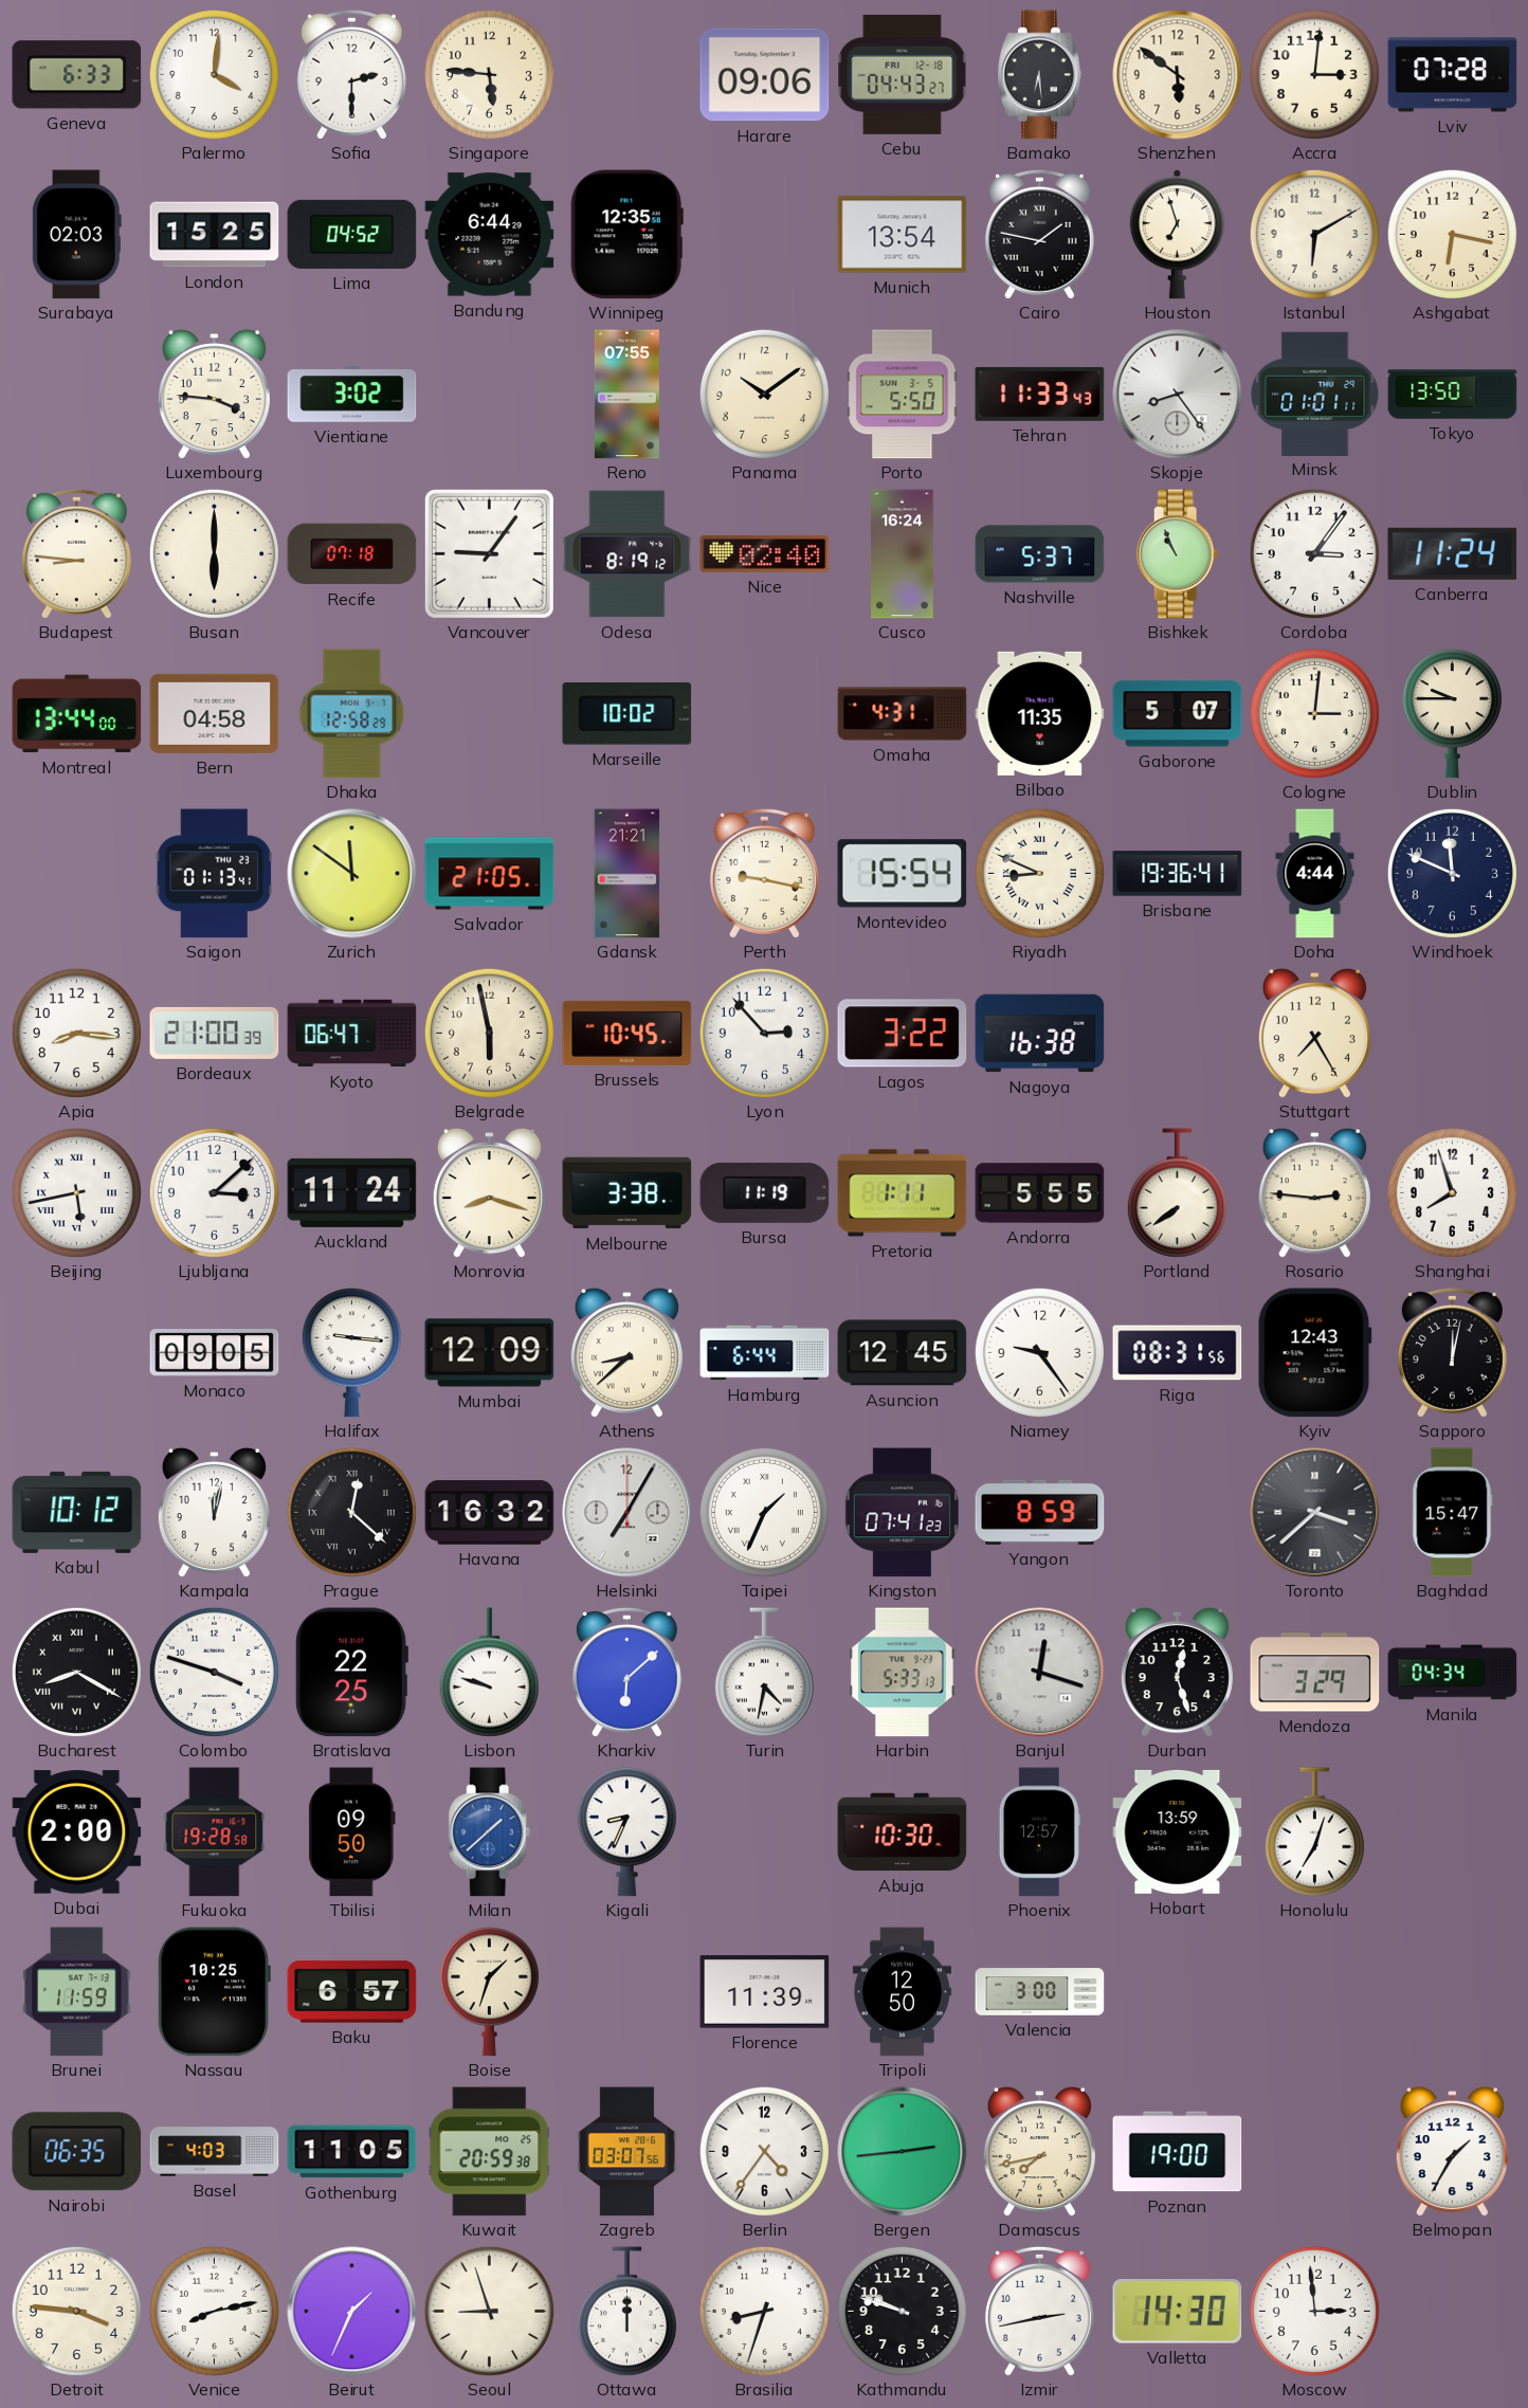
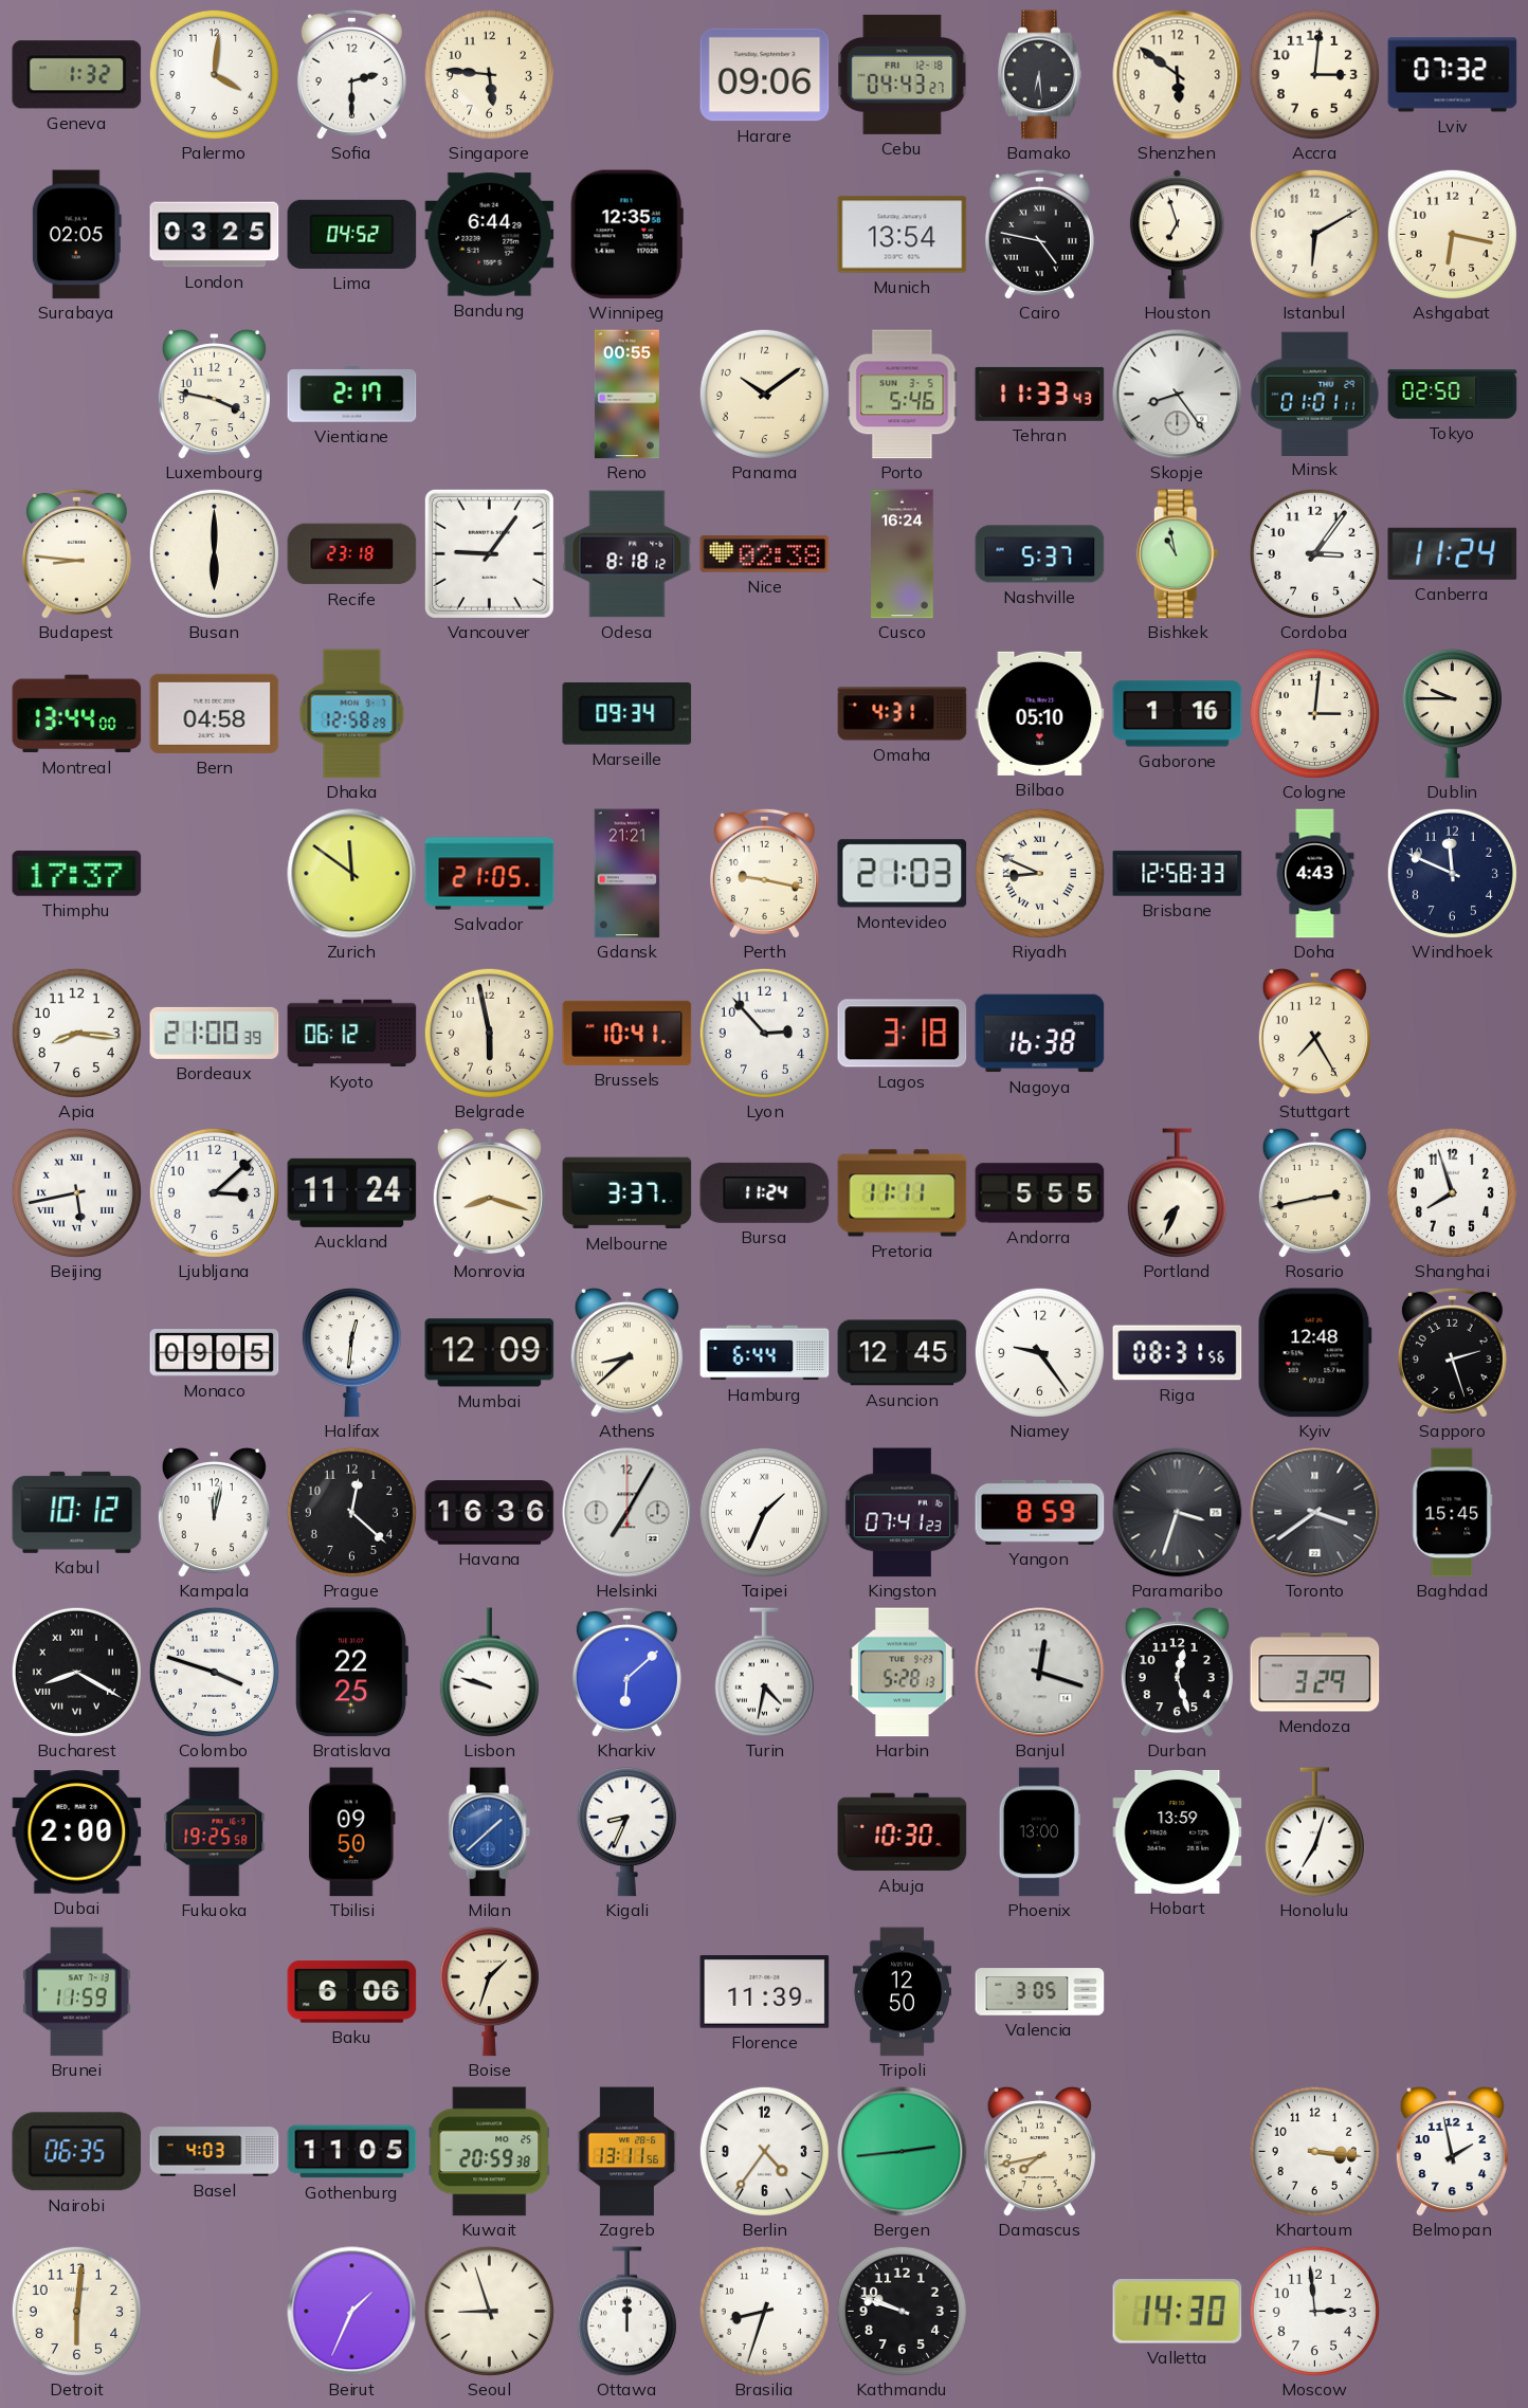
Geneva: 6:33 -> 1:32
Lviv: 07:28 -> 07:32
Surabaya: 02:03 -> 02:05
London: 15:25 -> 03:25
Cairo: 1:47 -> 4:47
Luxembourg: 3:46 -> 3:47
Vientiane: 3:02 -> 2:17
Reno: 07:55 -> 00:55
Porto: 5:50 -> 5:46
Tokyo: 13:50 -> 02:50
Recife: 07:18 -> 23:18
Odesa: 8:19 -> 8:18
Nice: 02:40 -> 02:38
Bishkek: 10:56 -> 10:58
Marseille: 10:02 -> 09:34
Bilbao: 11:35 -> 05:10
Gaborone: 5:07 -> 1:16
Thimphu: none -> 17:37
Saigon: 01:13 -> none
Montevideo: 15:54 -> 21:03
Brisbane: 19:36 -> 12:58
Doha: 4:44 -> 4:43
Kyoto: 06:47 -> 06:12
Brussels: 10:45 -> 10:41
Lagos: 3:22 -> 3:18
Melbourne: 3:38 -> 3:37
Bursa: 11:19 -> 11:24
Pretoria: 1:11 -> 11:11
Portland: 7:39 -> 7:34
Rosario: 2:46 -> 2:43
Halifax: 9:16 -> 12:31
Kyiv: 12:43 -> 12:48
Sapporo: 12:02 -> 2:27
Prague numerals: Roman -> Arabic
Havana: 16:32 -> 16:36
Paramaribo: none -> 3:33
Toronto: 3:38 -> 3:39
Baghdad: 15:47 -> 15:45
Harbin: 5:33 -> 5:28
Manila: 04:34 -> none
Fukuoka: 19:28 -> 19:25
Phoenix: 12:57 -> 13:00
Nassau: 10:25 -> none
Baku: 6:57 -> 6:06
Valencia: 3:00 -> 3:05
Zagreb: 03:07 -> 13:11
Poznan: 19:00 -> none
Khartoum: none -> 3:16
Belmopan: 1:35 -> 1:58
Detroit: 3:46 -> 6:01
Venice: 8:13 -> none
Izmir: 2:43 -> none
